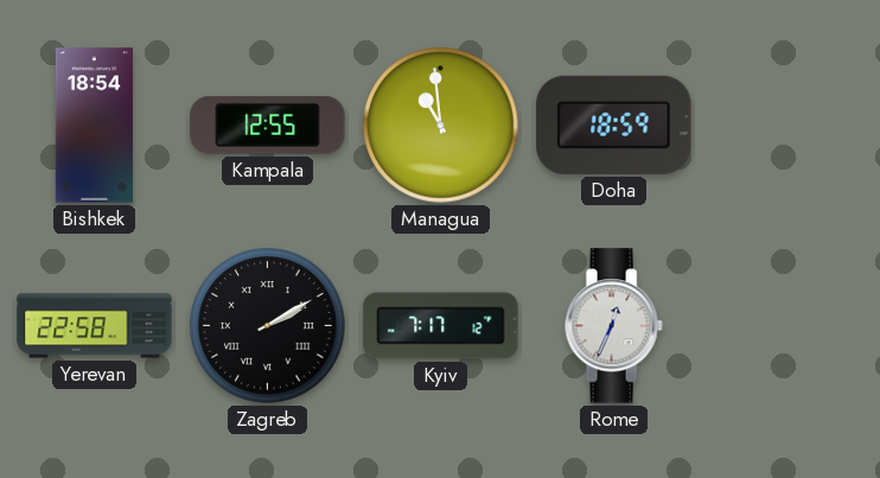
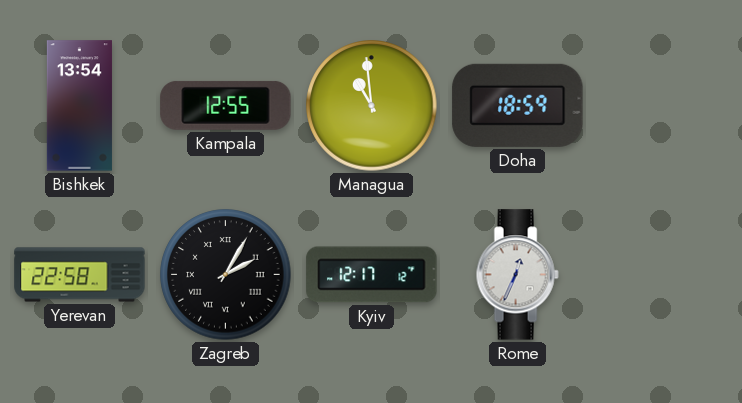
Bishkek: 18:54 -> 13:54
Zagreb: 2:10 -> 2:05
Kyiv: 7:17 -> 12:17
